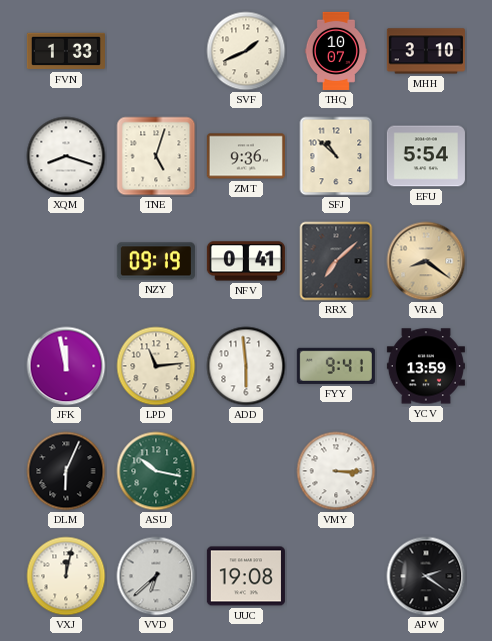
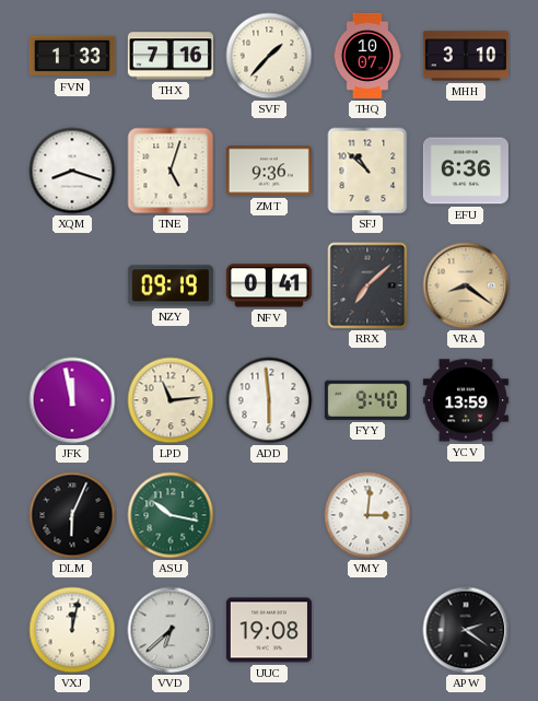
THX: none -> 7:16
SVF: 1:41 -> 1:37
EFU: 5:54 -> 6:36
FYY: 9:41 -> 9:40
VMY: 3:15 -> 3:01
